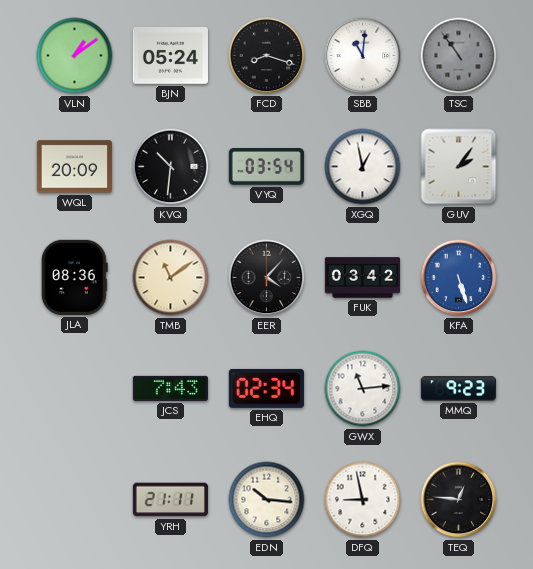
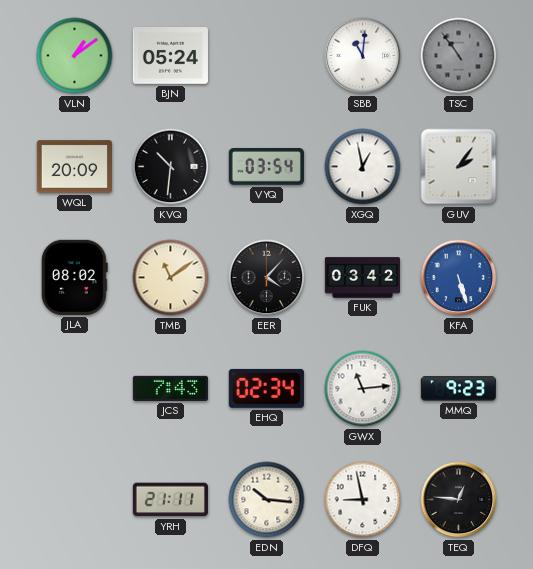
FCD: 8:18 -> none
JLA: 08:36 -> 08:02
